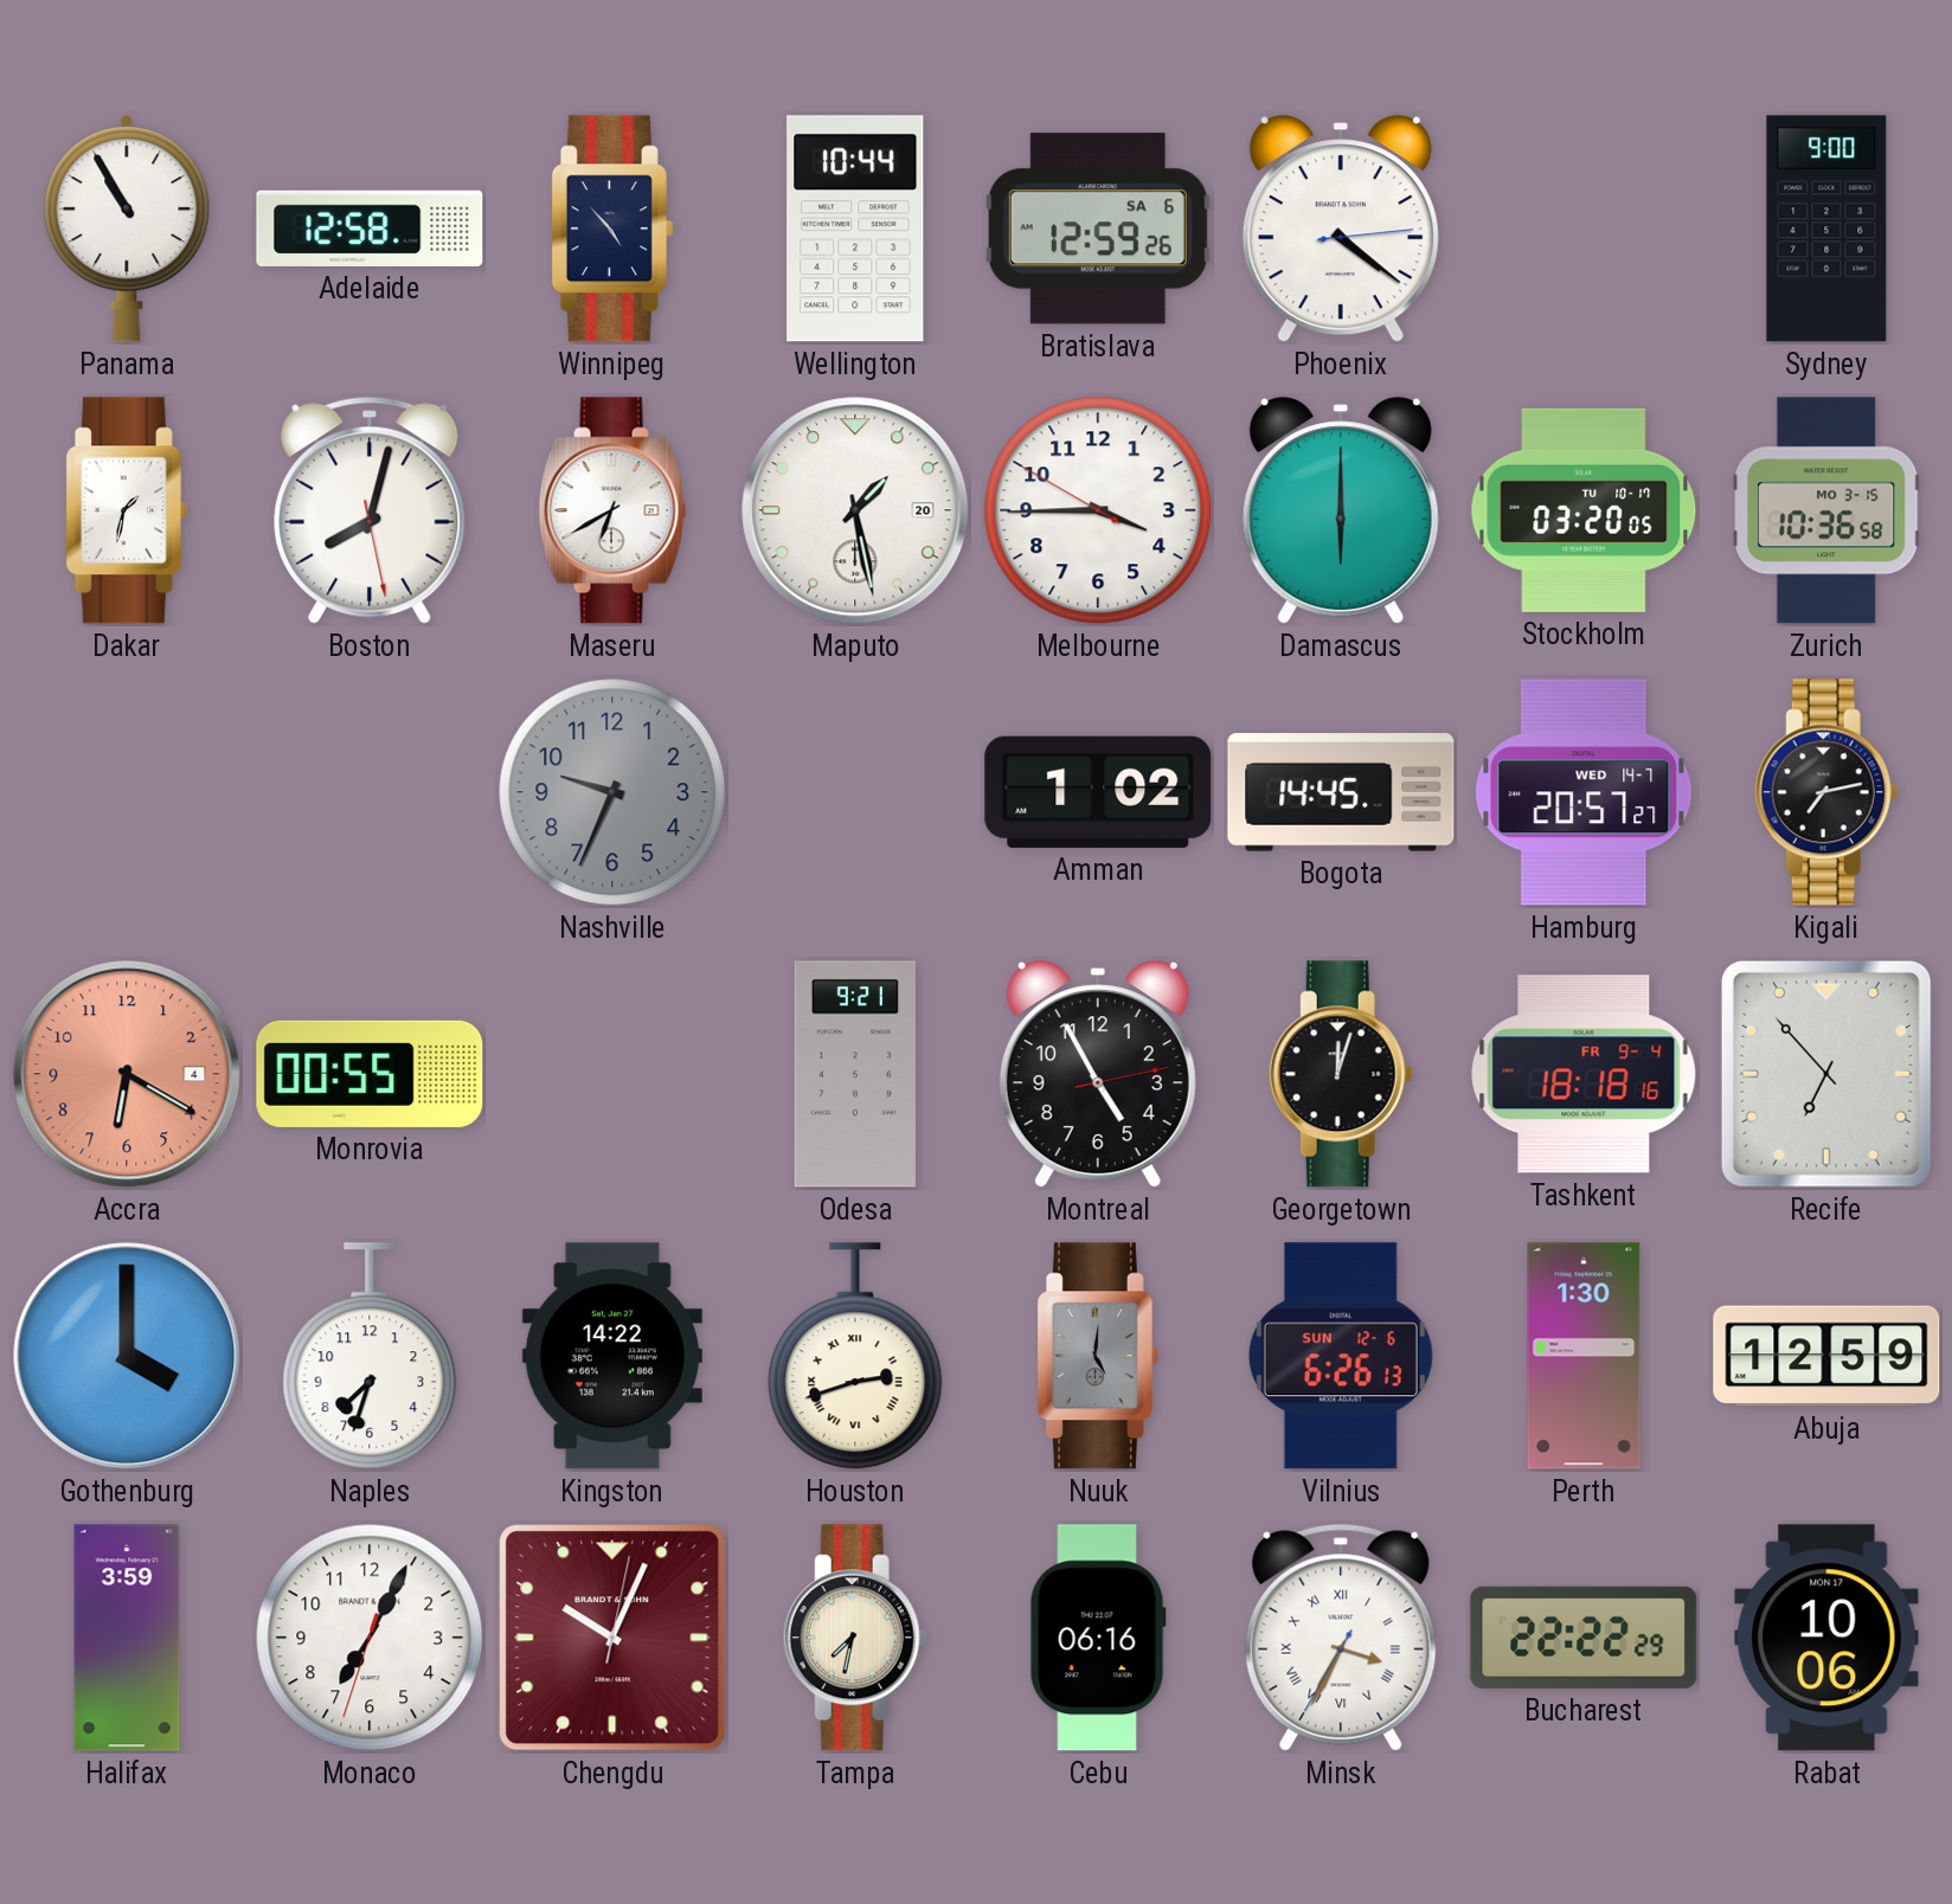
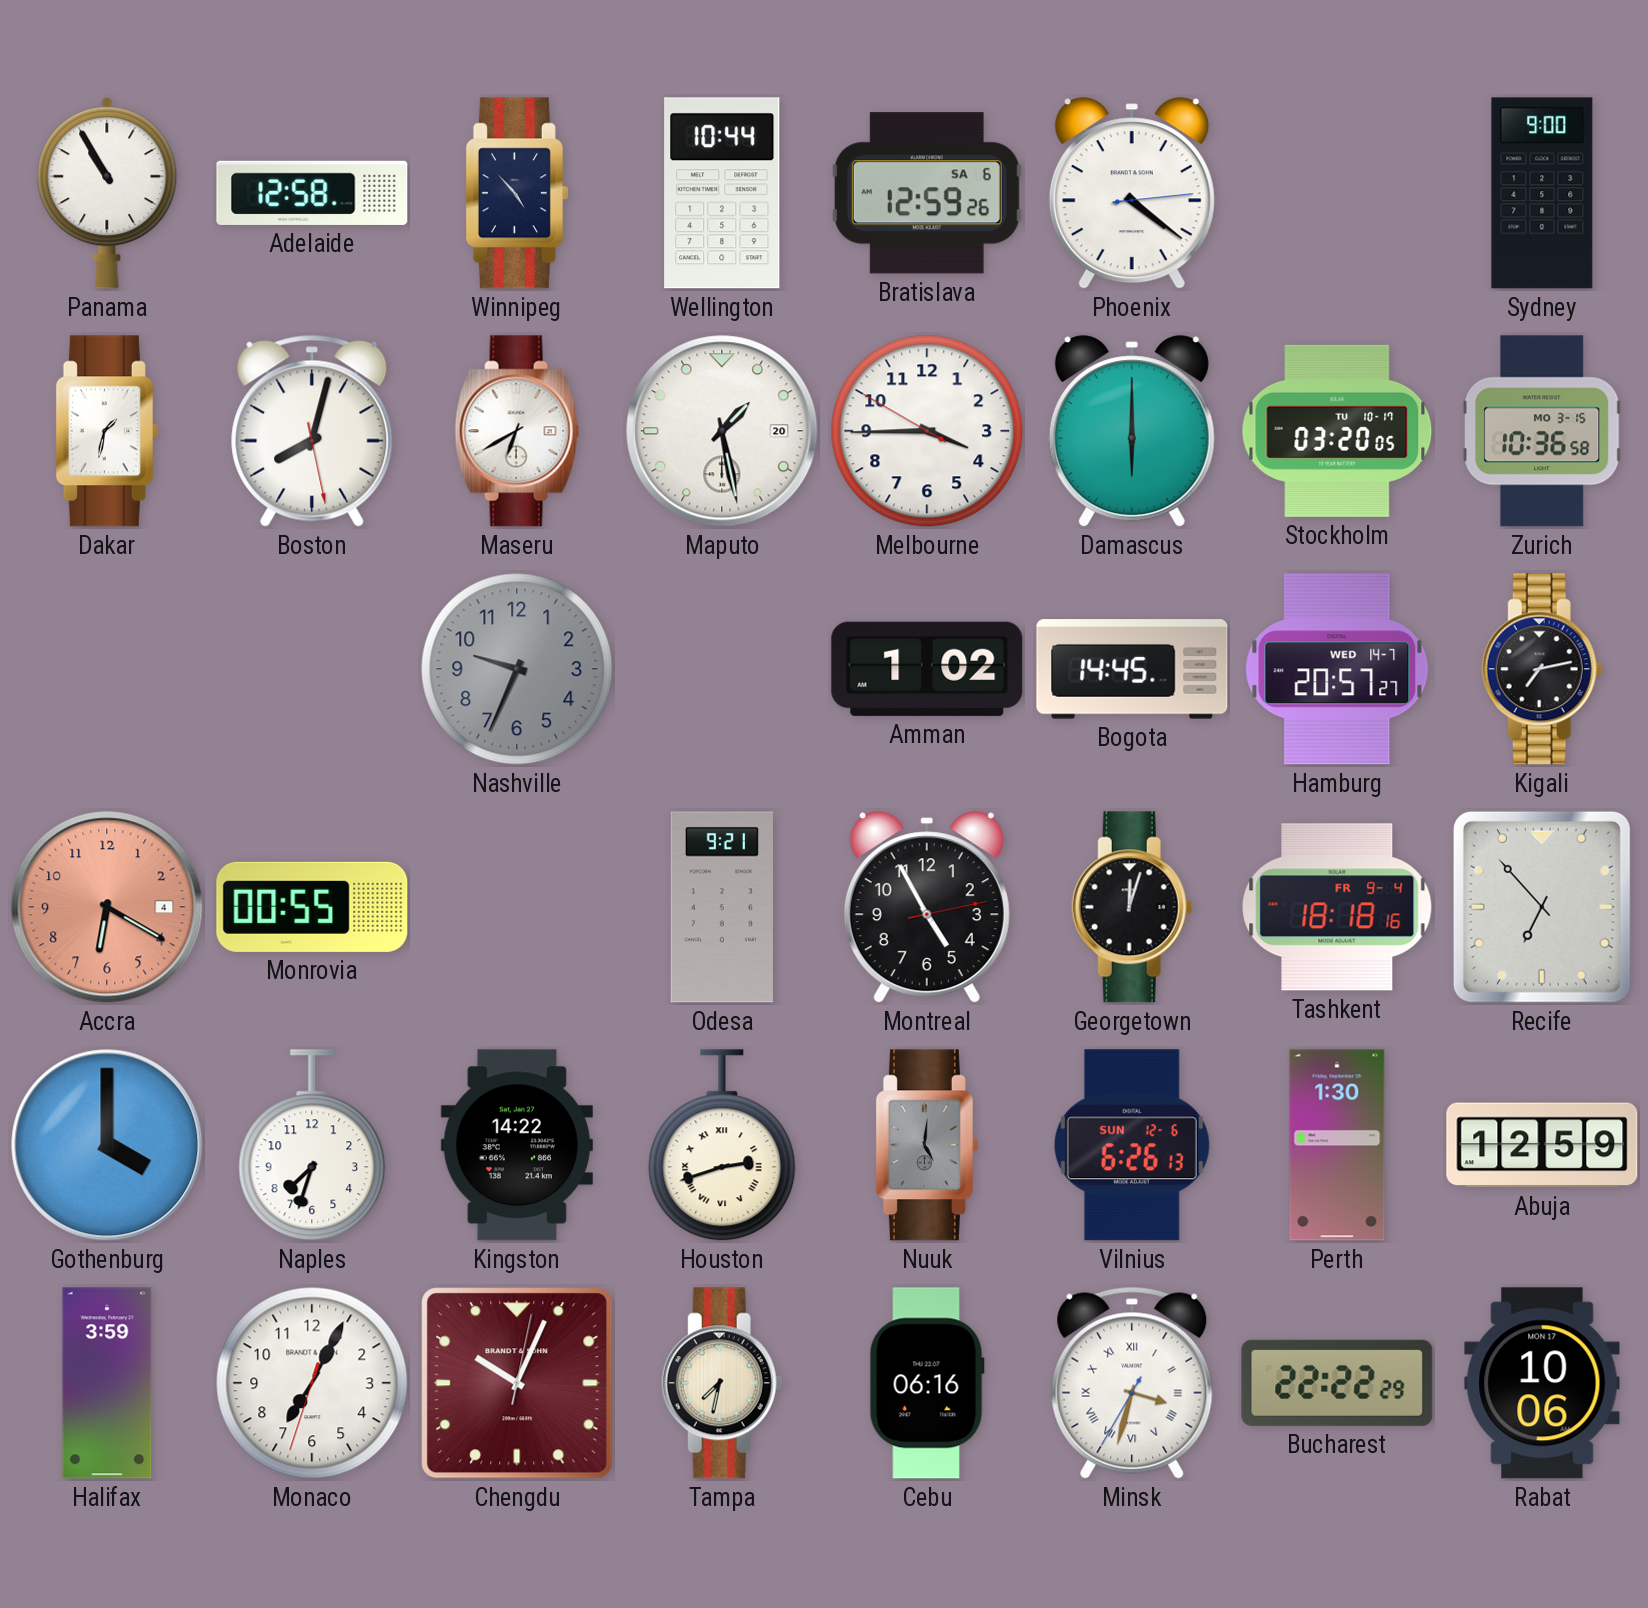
Minsk: 3:34 -> 3:32
